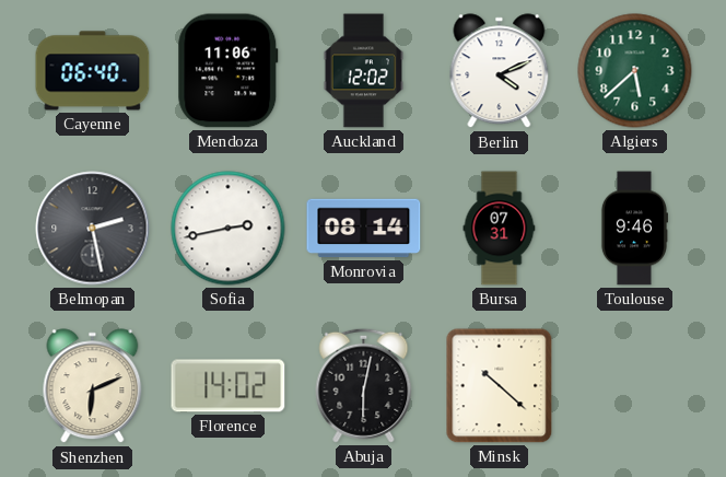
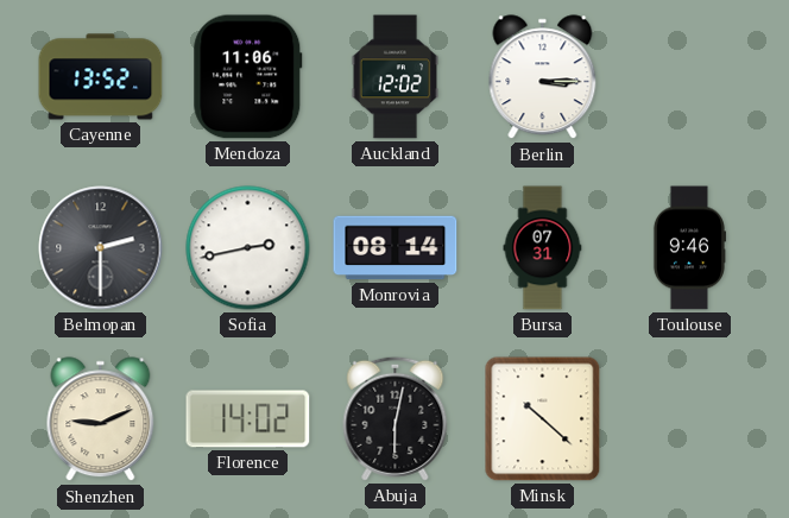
Cayenne: 06:40 -> 13:52
Berlin: 4:11 -> 3:15
Algiers: 5:38 -> none
Belmopan: 2:28 -> 2:30
Shenzhen: 6:11 -> 9:11
